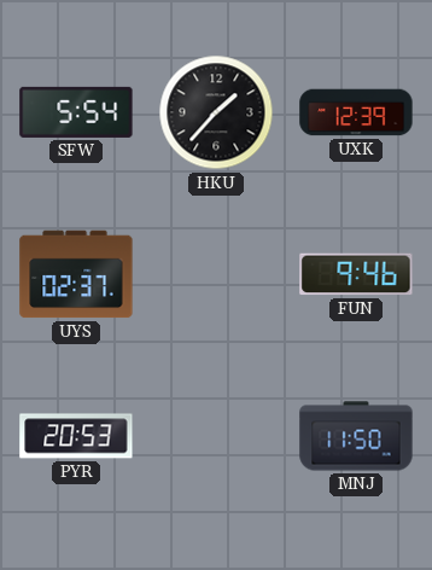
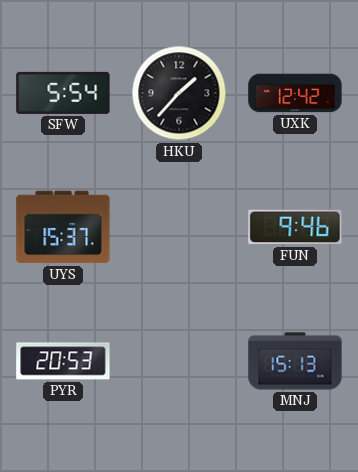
UXK: 12:39 -> 12:42
UYS: 02:37 -> 15:37
MNJ: 11:50 -> 15:13
